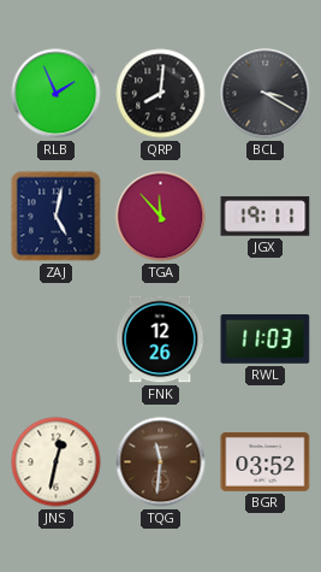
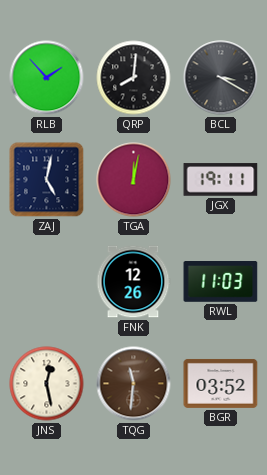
RLB: 1:56 -> 1:53
TGA: 11:53 -> 12:02
JNS: 12:32 -> 12:28
